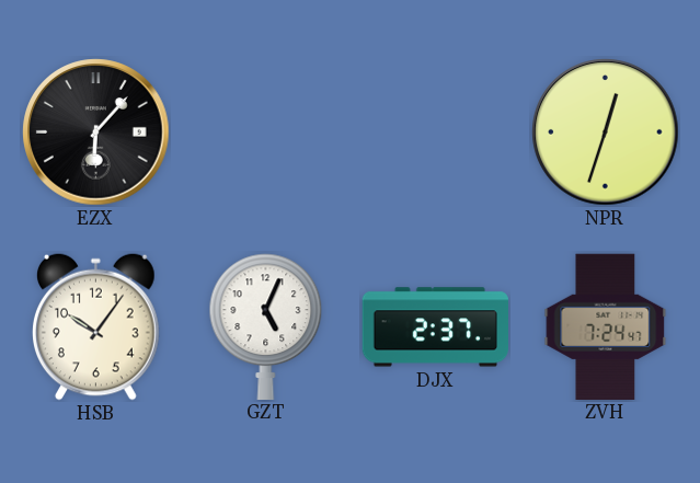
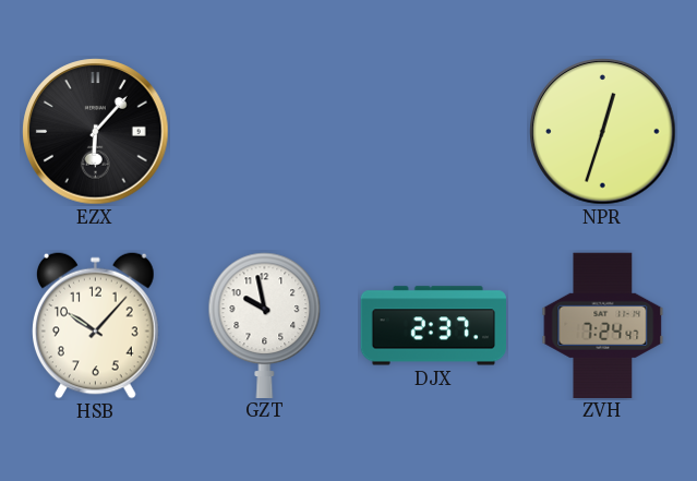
HSB: 10:06 -> 10:07
GZT: 5:04 -> 9:58
